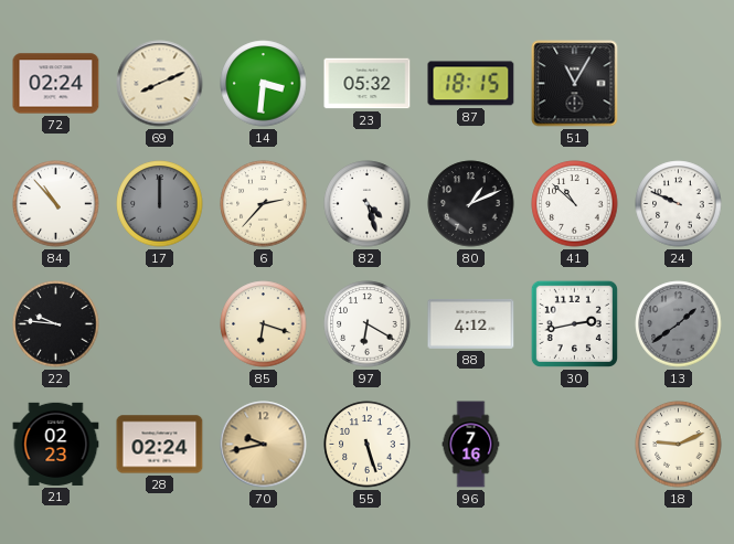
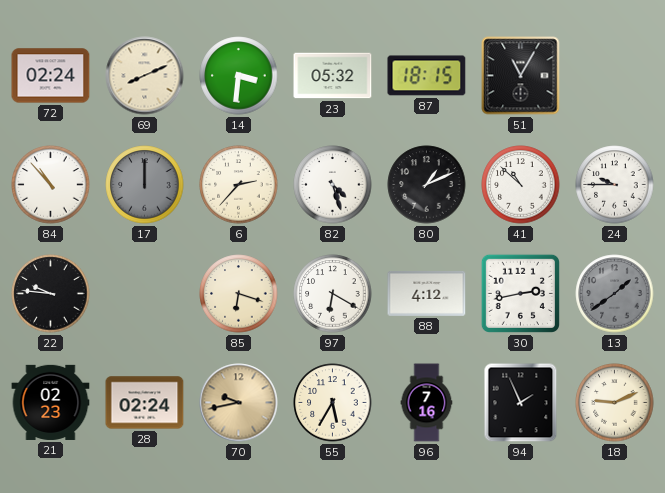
24: 9:49 -> 9:45
55: 5:27 -> 5:35
94: none -> 1:56
